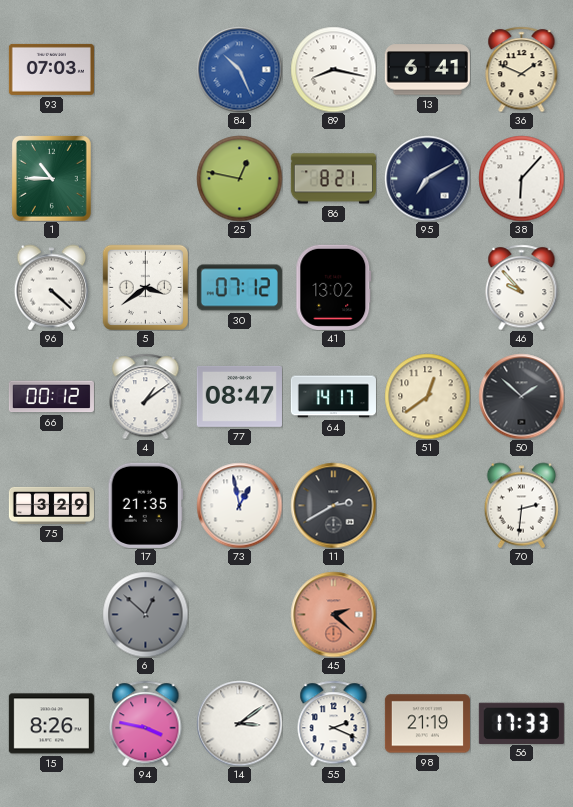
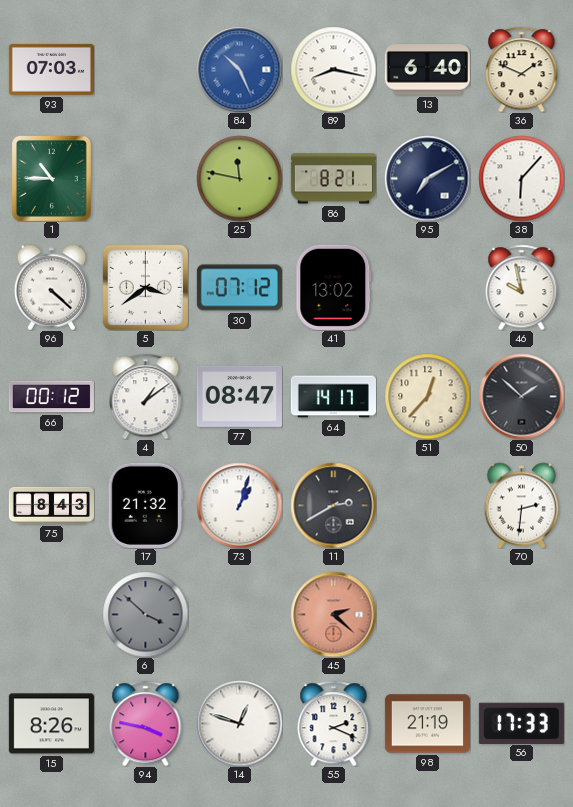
13: 6:41 -> 6:40
25: 12:47 -> 11:47
46: 9:53 -> 9:58
51: 12:39 -> 12:37
75: 3:29 -> 8:43
17: 21:35 -> 21:32
73: 12:58 -> 1:03
6: 12:52 -> 3:52
14: 3:09 -> 12:48
